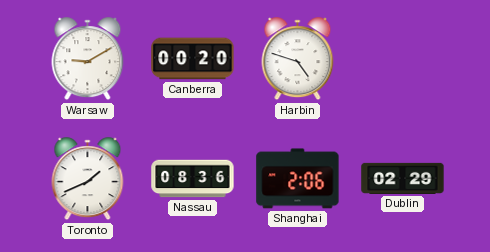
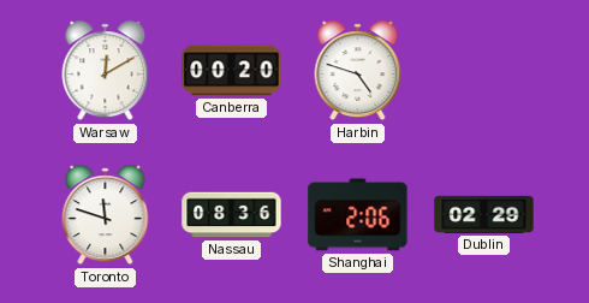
Warsaw: 9:10 -> 12:10
Toronto: 1:41 -> 11:48
